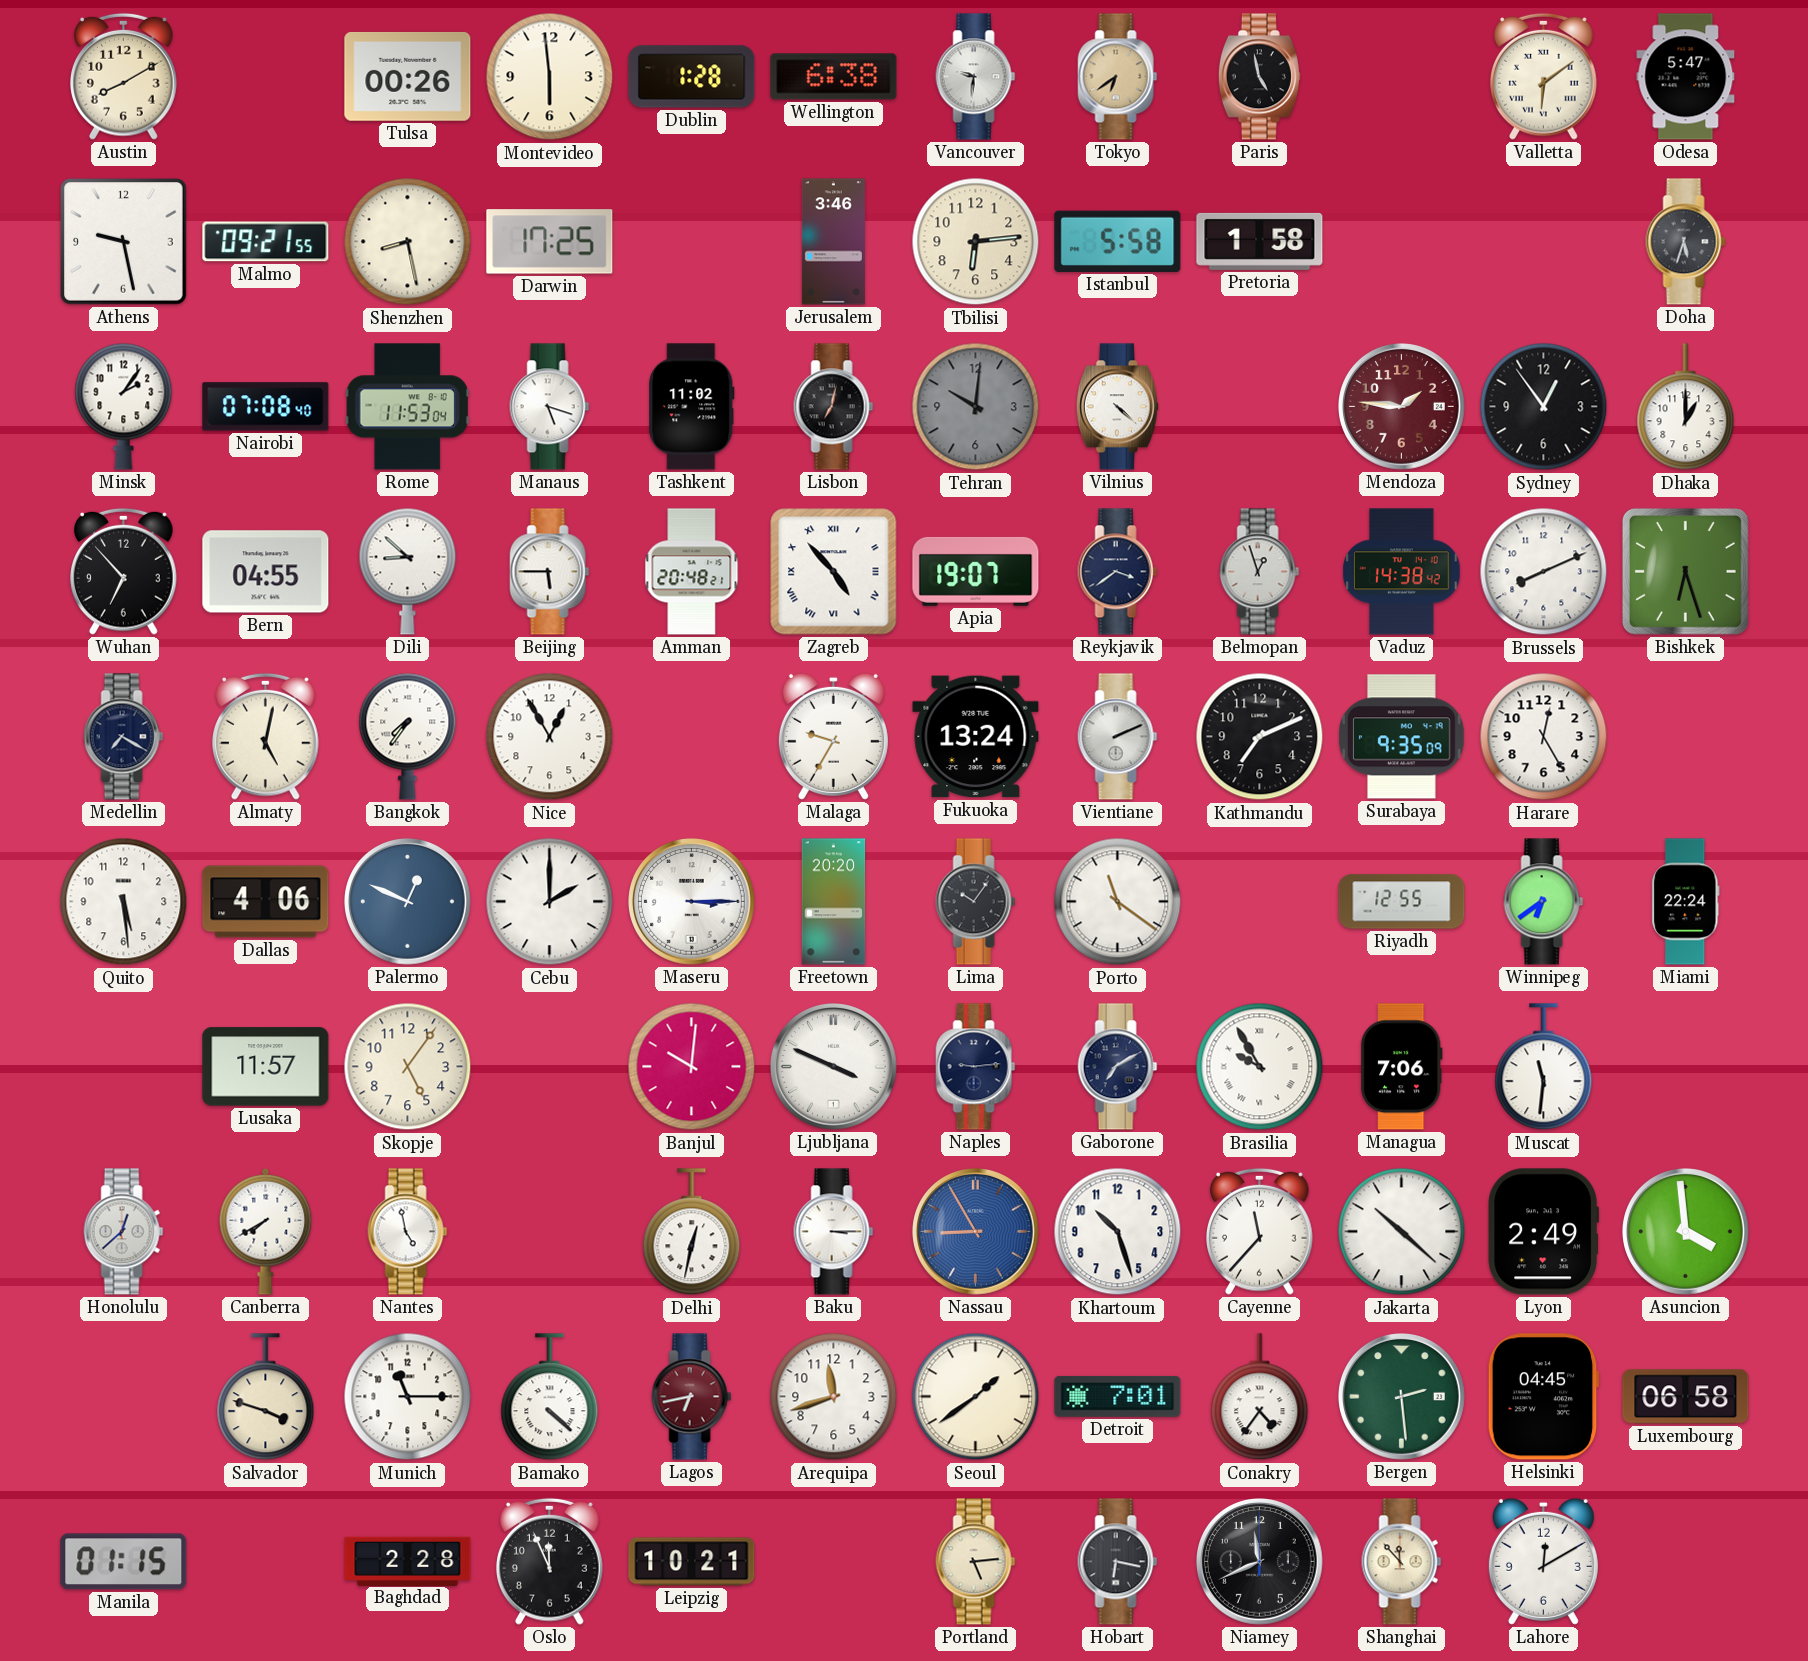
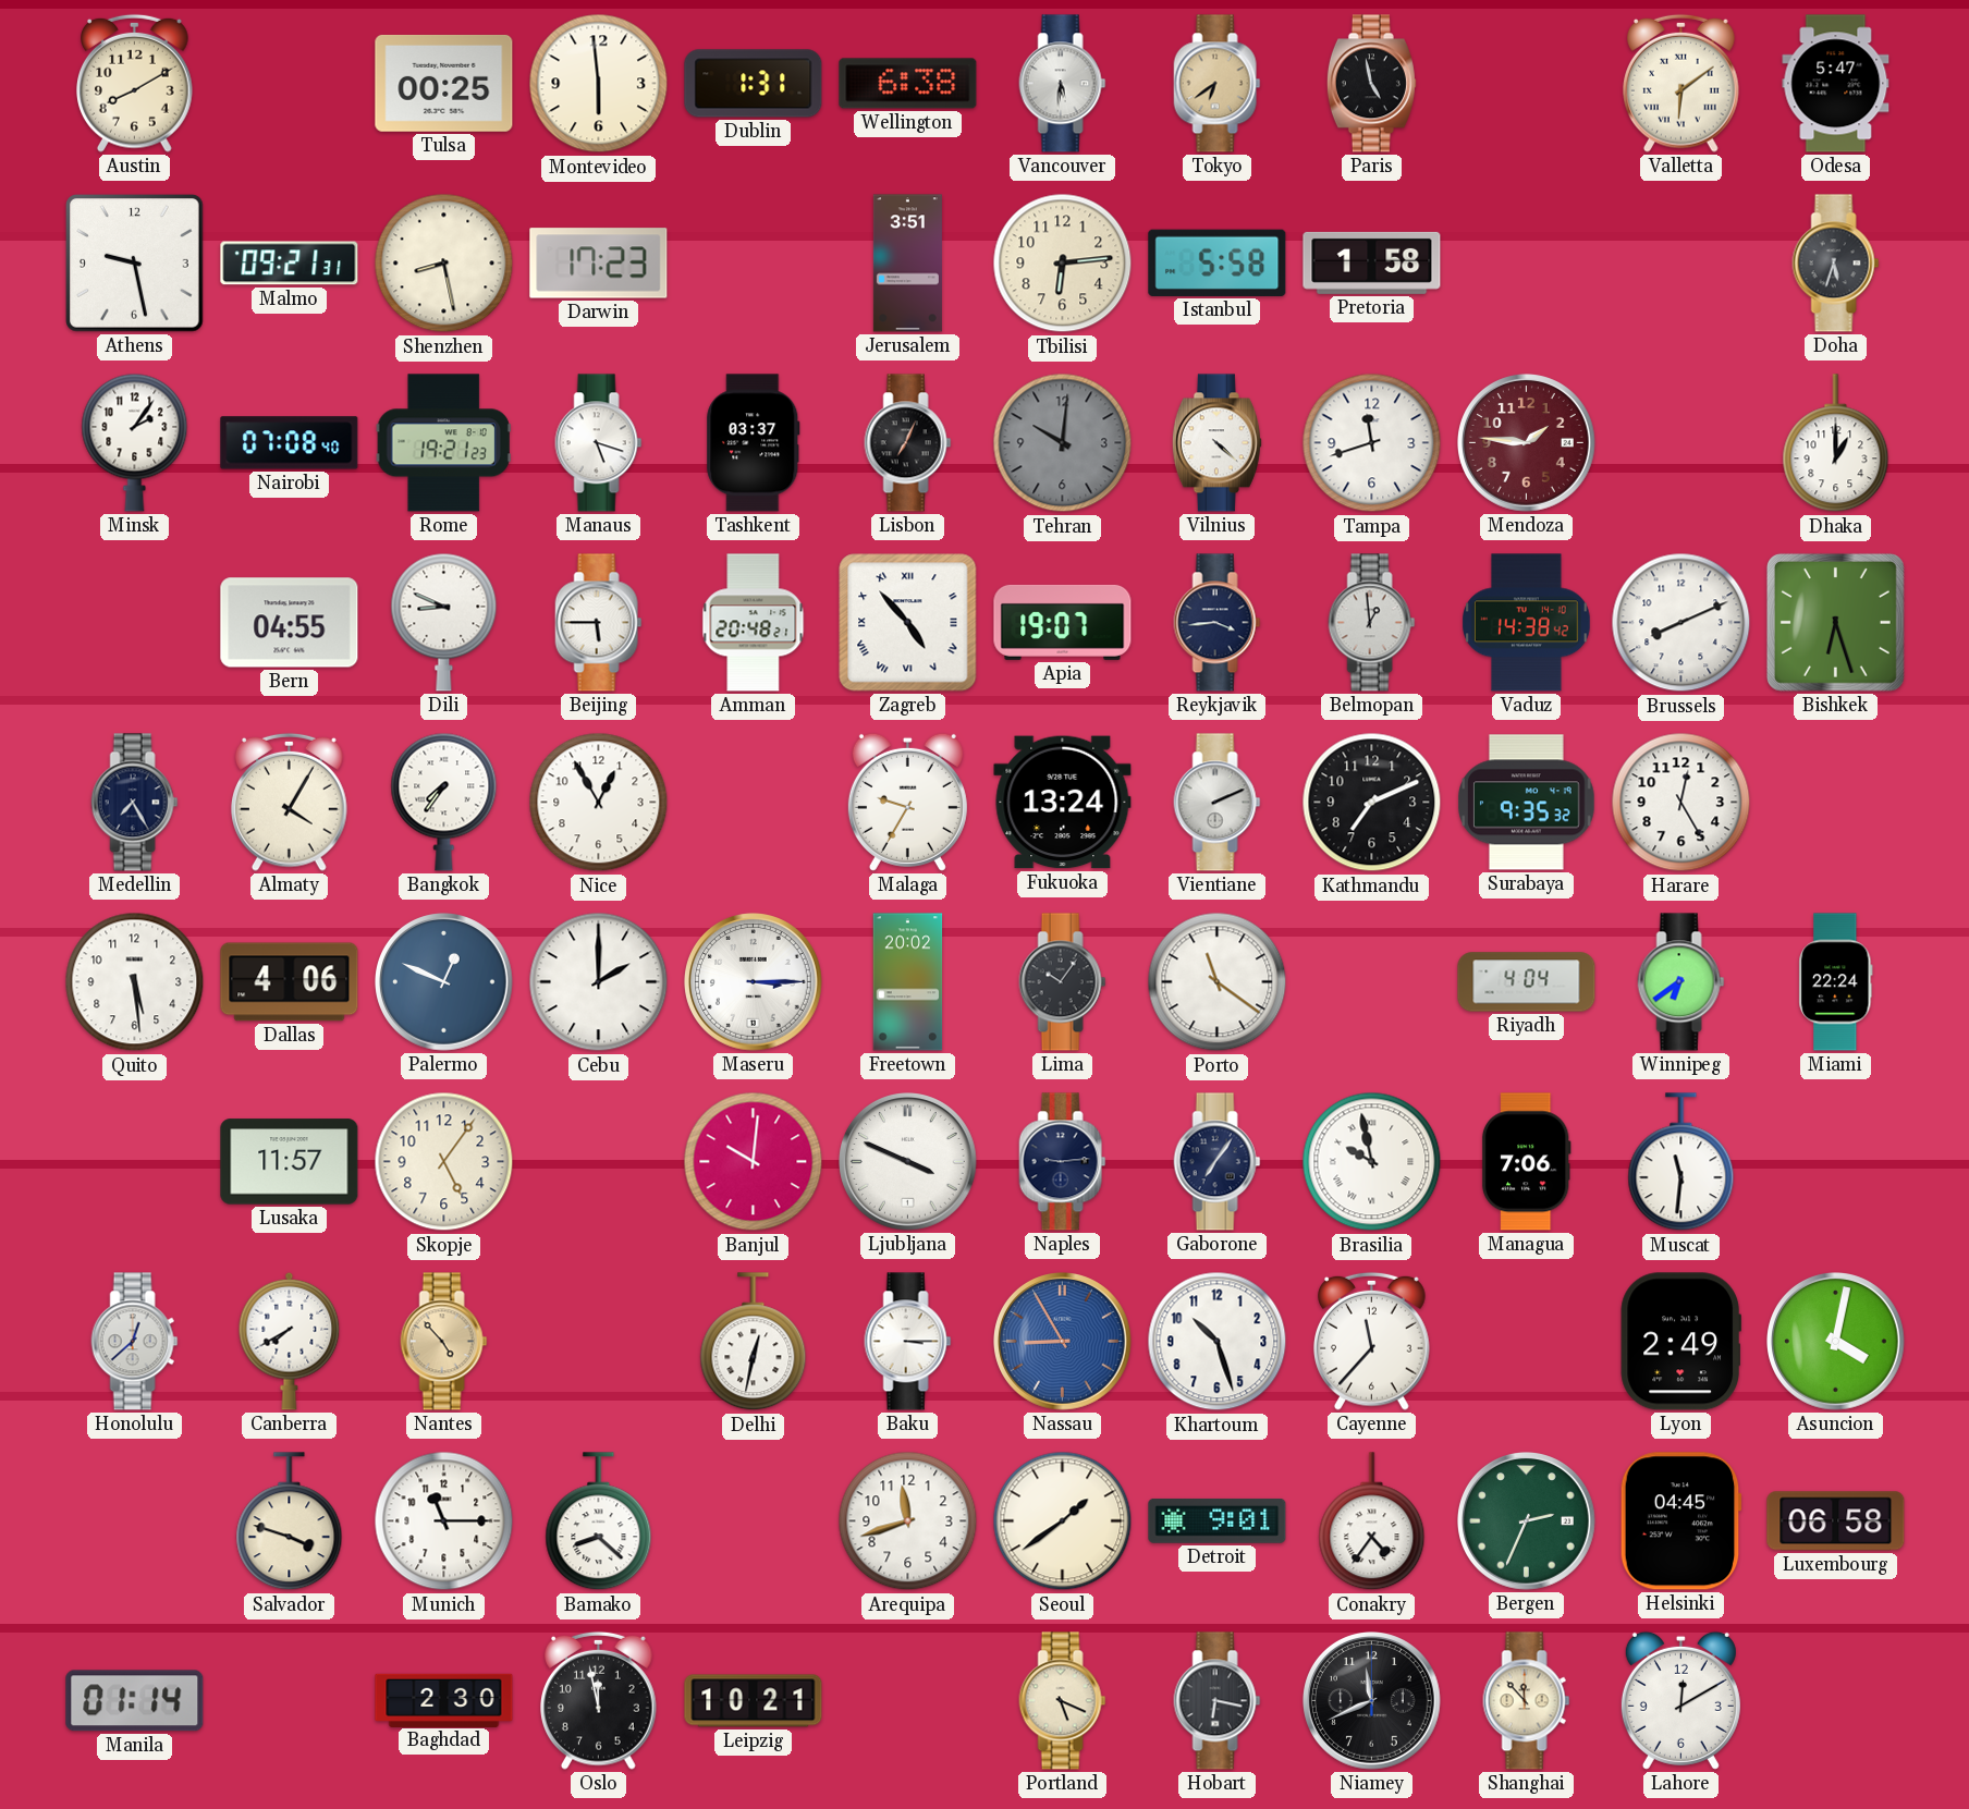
Tulsa: 00:26 -> 00:25
Dublin: 1:28 -> 1:31
Vancouver: 9:31 -> 5:31
Malmo: 09:21:55 -> 09:21:31
Darwin: 17:25 -> 17:23
Jerusalem: 3:46 -> 3:51
Rome: 11:53 -> 19:21
Tashkent: 11:02 -> 03:37
Lisbon: 7:02 -> 7:04
Tampa: none -> 11:42
Sydney: 12:54 -> none
Wuhan: 6:53 -> none
Dili: 8:52 -> 8:49
Reykjavik: 3:39 -> 3:44
Belmopan: 12:57 -> 12:59
Medellin: 7:20 -> 7:25
Almaty: 5:02 -> 4:05
Surabaya: 9:35:09 -> 9:35:32
Freetown: 20:20 -> 20:02
Riyadh: 12:55 -> 4:04
Gaborone: 7:10 -> 7:06
Brasilia: 9:55 -> 9:58
Nantes: 4:58 -> 4:53
Nantes dial: white -> champagne
Jakarta: 10:22 -> none
Asuncion: 3:59 -> 4:02
Bamako: 4:22 -> 8:22
Lagos: 6:43 -> none
Detroit: 7:01 -> 9:01
Bergen: 2:29 -> 2:34
Manila: 01:15 -> 01:14
Baghdad: 2:28 -> 2:30
Oslo: 11:56 -> 11:58
Portland: 5:14 -> 5:19
